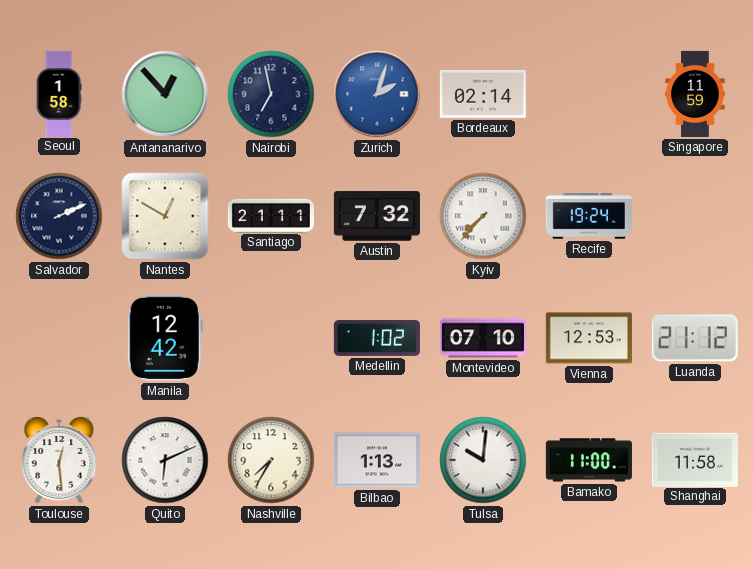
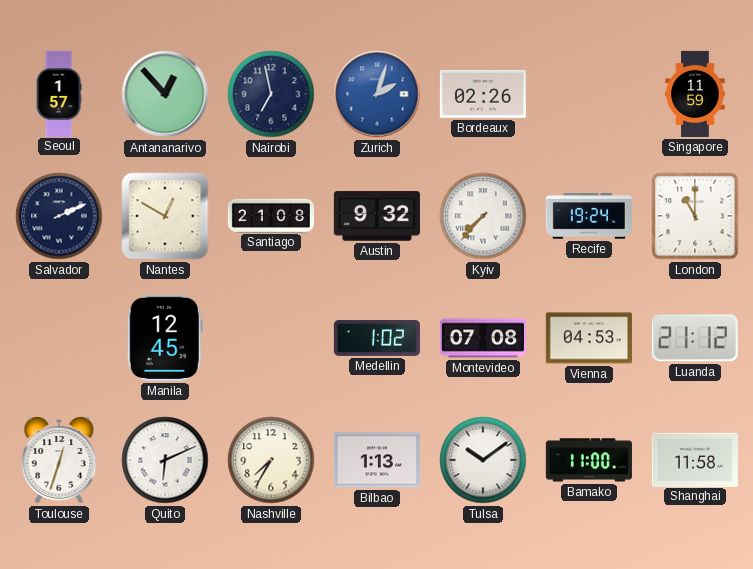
Seoul: 1:58 -> 1:57
Bordeaux: 02:14 -> 02:26
Santiago: 21:11 -> 21:08
Austin: 7:32 -> 9:32
London: none -> 11:00
Manila: 12:42 -> 12:45
Montevideo: 07:10 -> 07:08
Vienna: 12:53 -> 04:53
Toulouse: 12:29 -> 12:33
Tulsa: 10:01 -> 10:09
